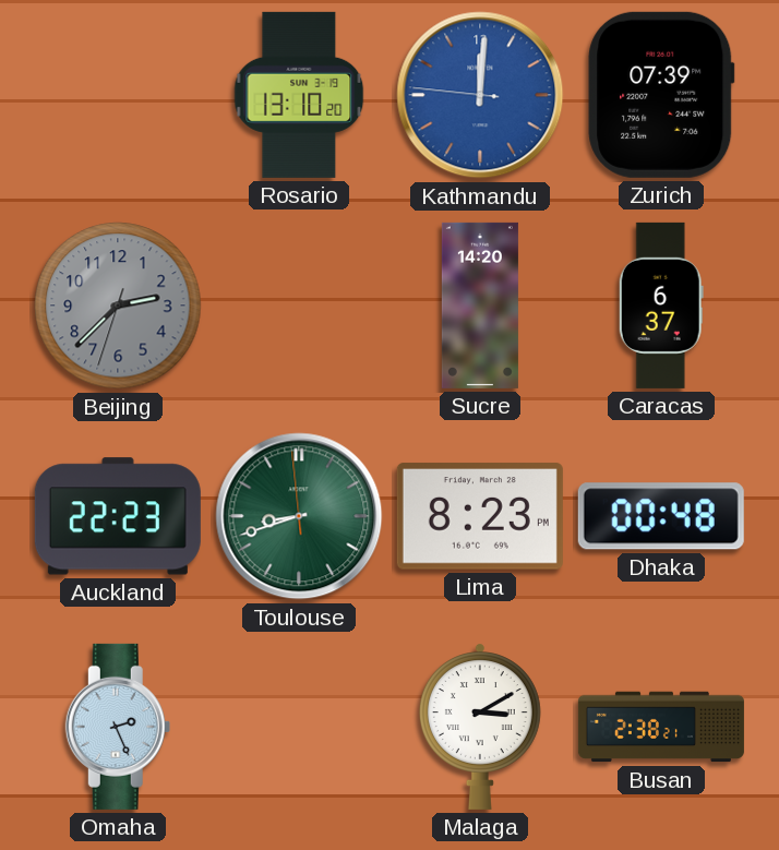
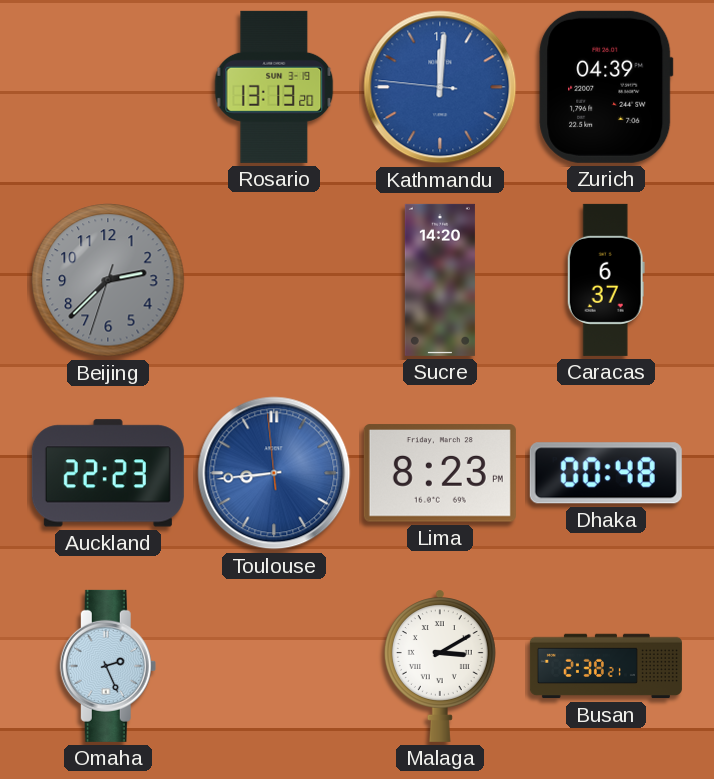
Rosario: 13:10 -> 13:13
Zurich: 07:39 -> 04:39
Toulouse: 8:41 -> 8:43
Toulouse dial: green -> blue
